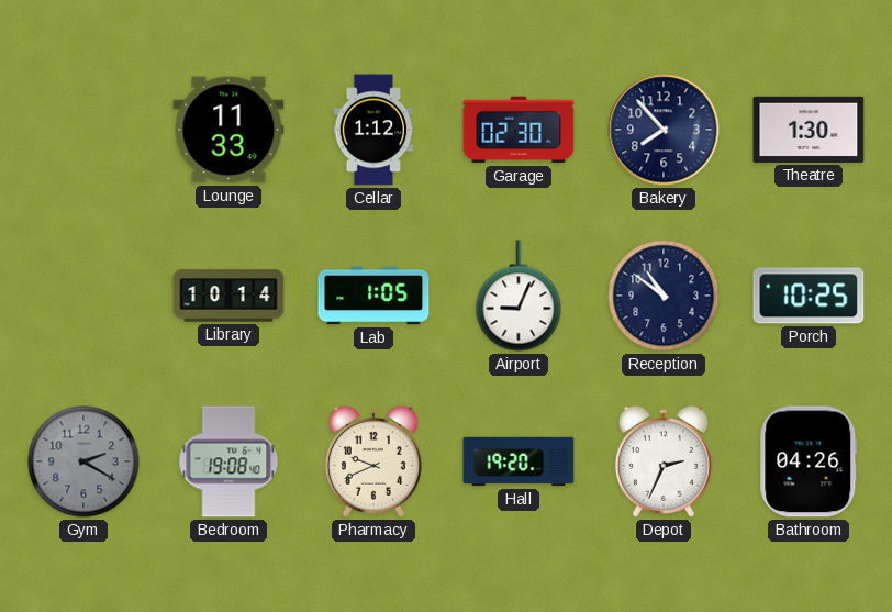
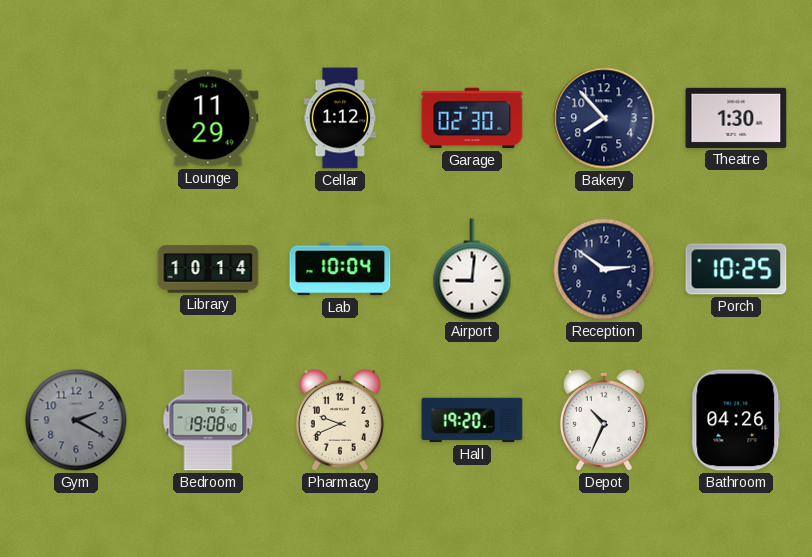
Lounge: 11:33 -> 11:29
Lab: 1:05 -> 10:04
Airport: 9:04 -> 9:01
Reception: 10:51 -> 2:51
Depot: 2:34 -> 10:34
